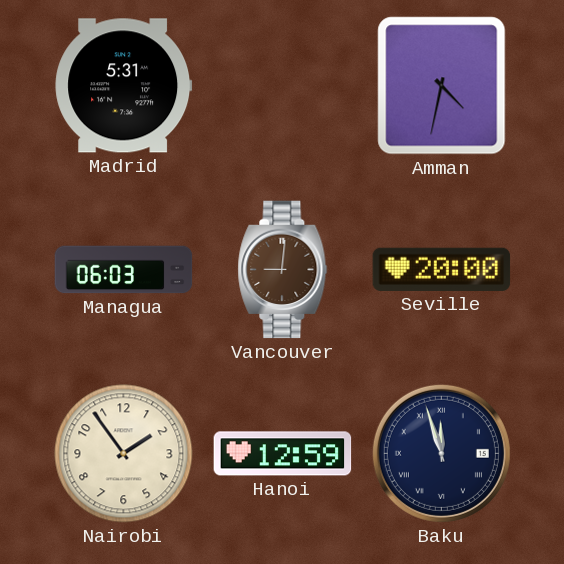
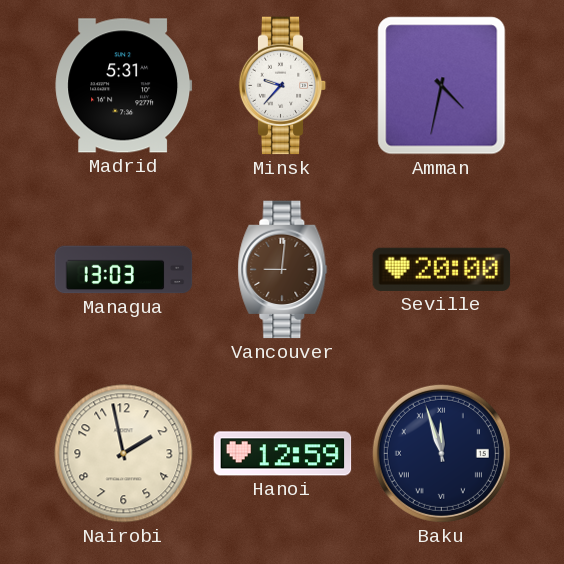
Minsk: none -> 9:37
Managua: 06:03 -> 13:03
Nairobi: 1:54 -> 1:58
